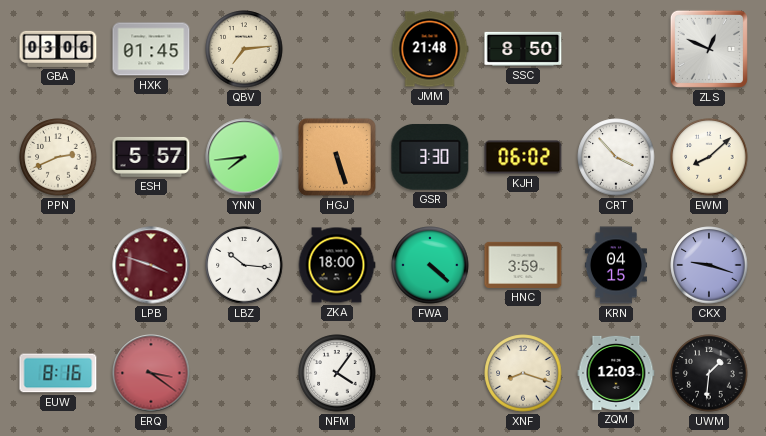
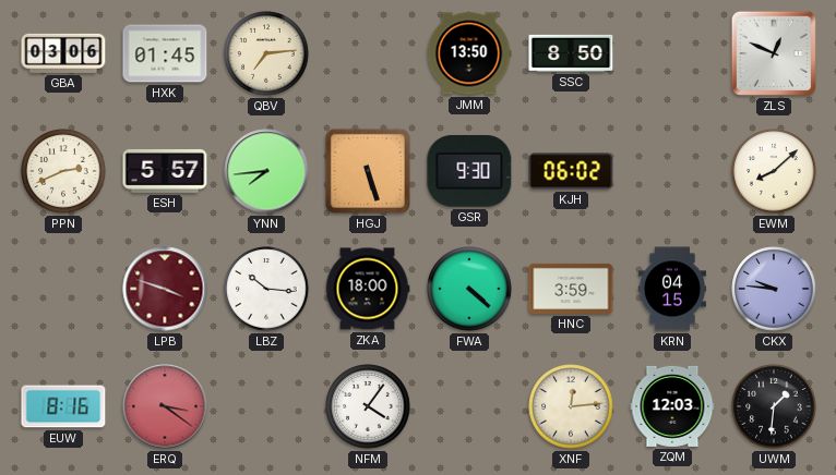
JMM: 21:48 -> 13:50
GSR: 3:30 -> 9:30
CRT: 3:53 -> none
CKX: 9:18 -> 9:46
XNF: 8:18 -> 12:14
